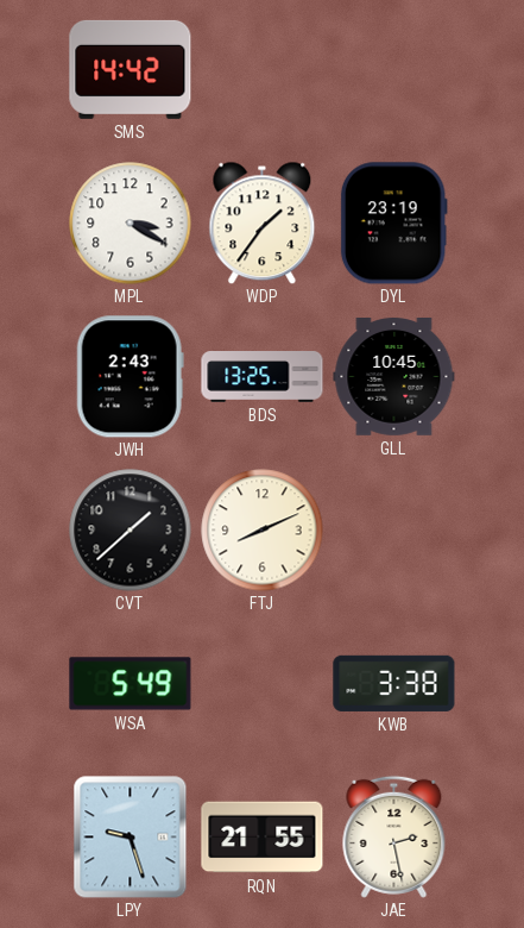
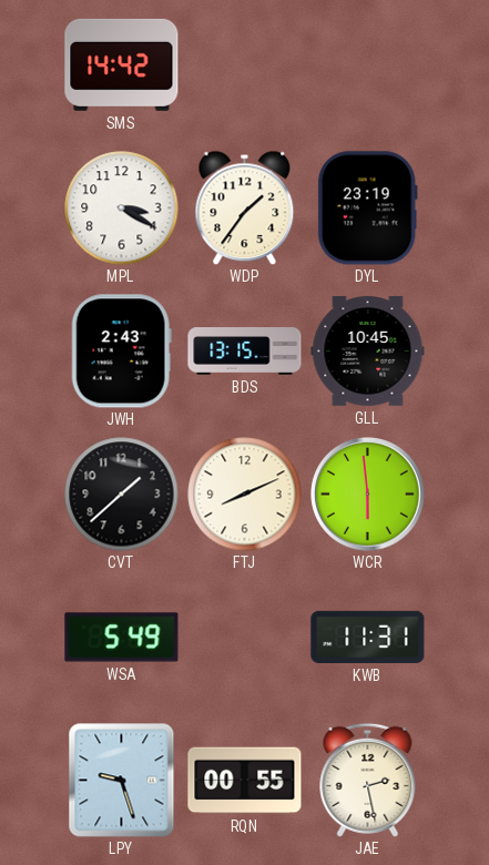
BDS: 13:25 -> 13:15
WCR: none -> 5:59
KWB: 3:38 -> 11:31
RQN: 21:55 -> 00:55
